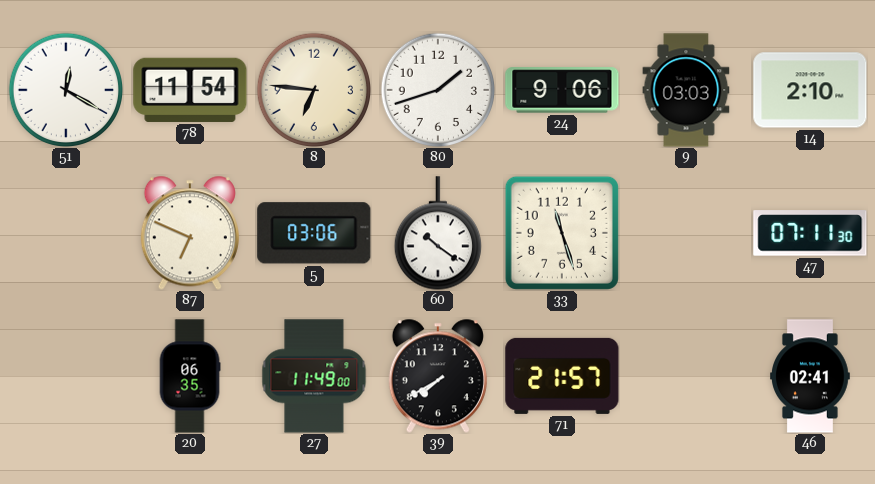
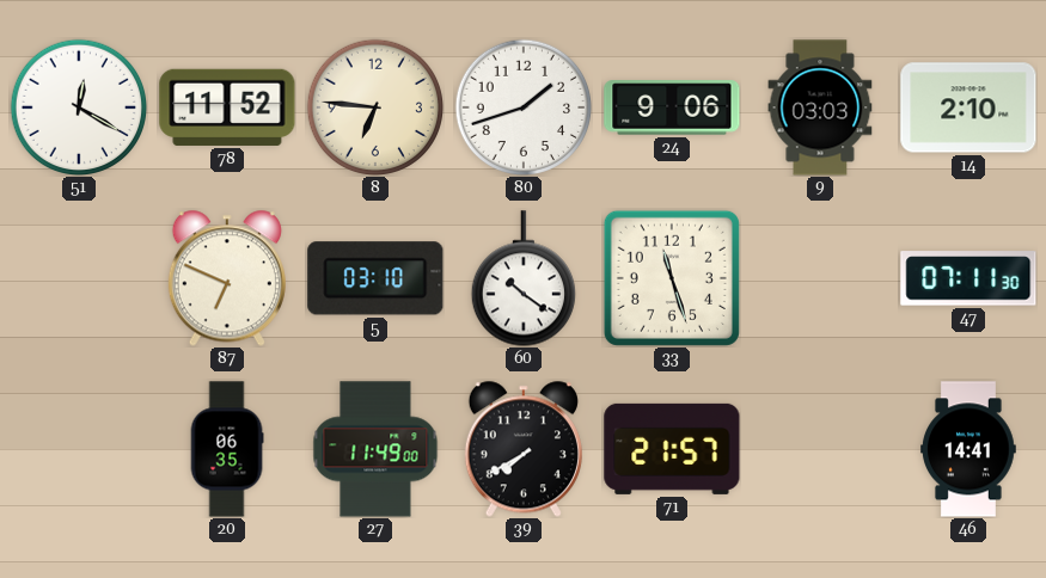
78: 11:54 -> 11:52
5: 03:06 -> 03:10
46: 02:41 -> 14:41
